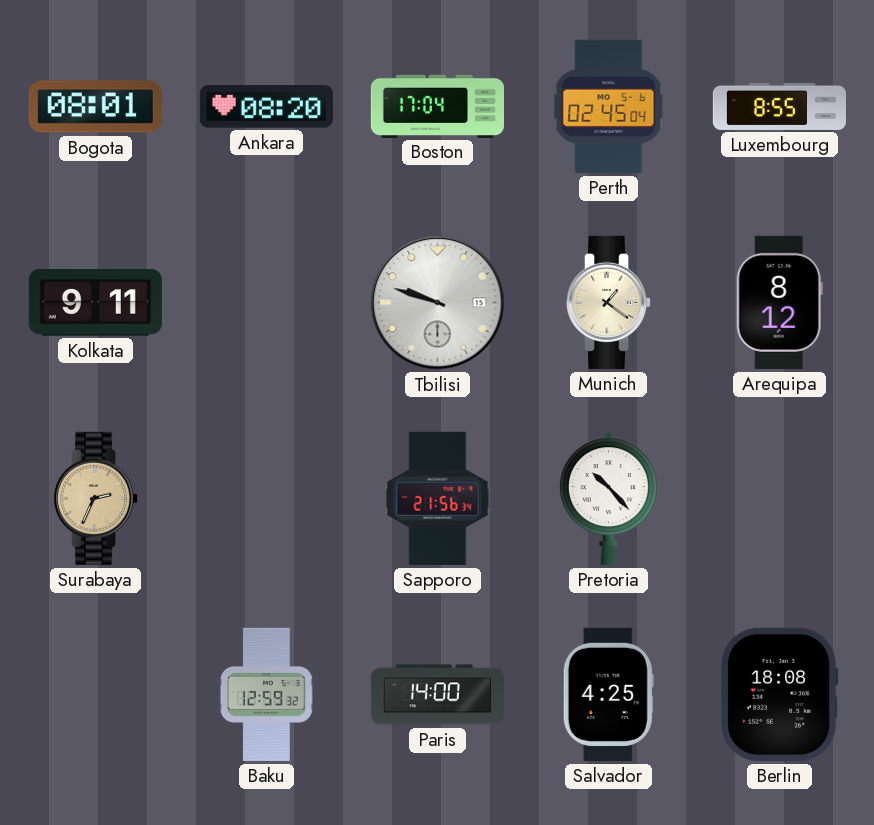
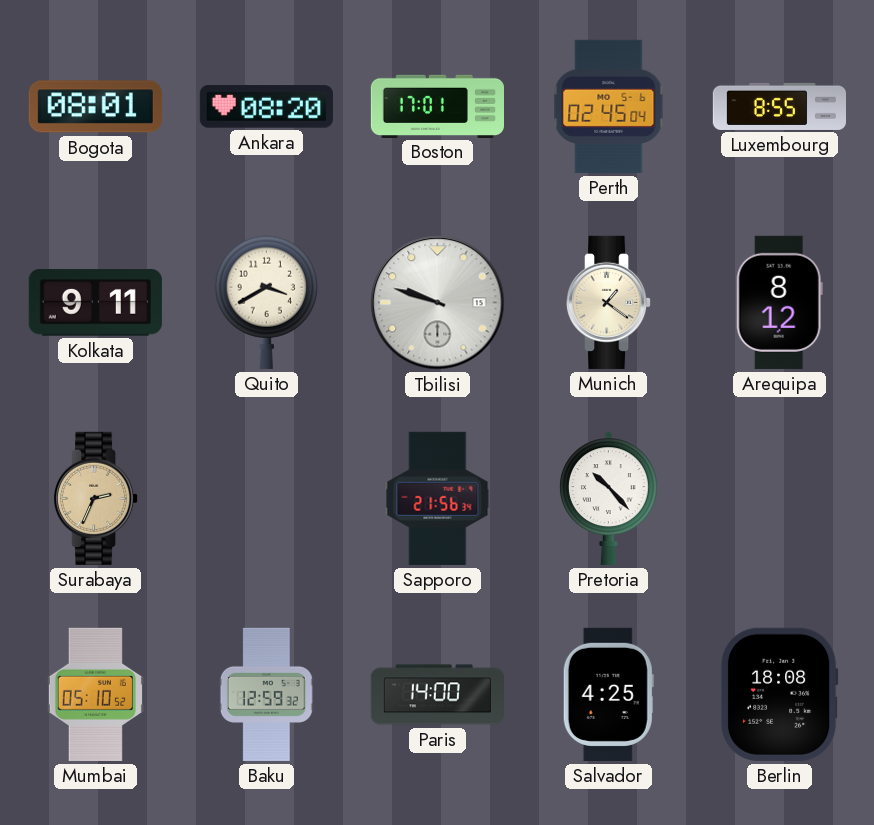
Boston: 17:04 -> 17:01
Quito: none -> 3:40
Mumbai: none -> 05:10
